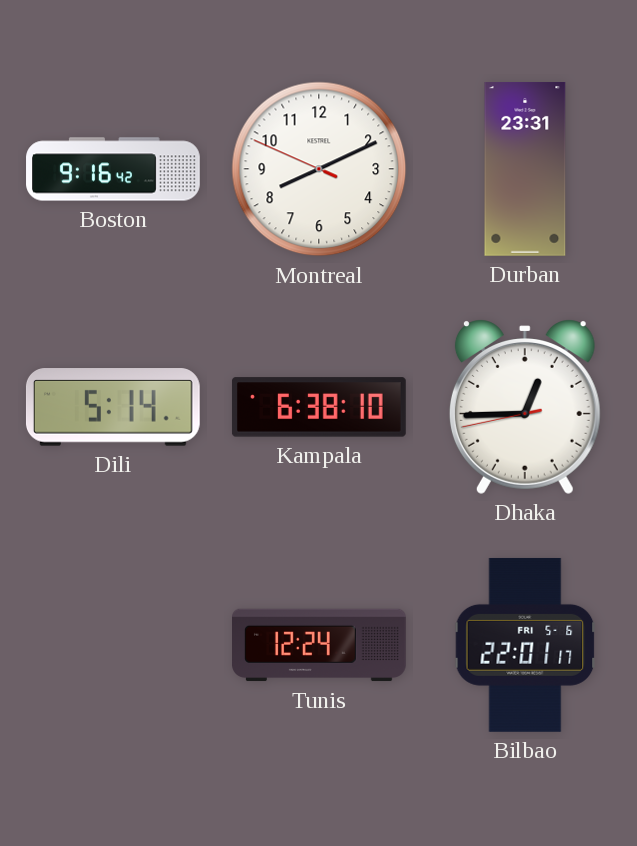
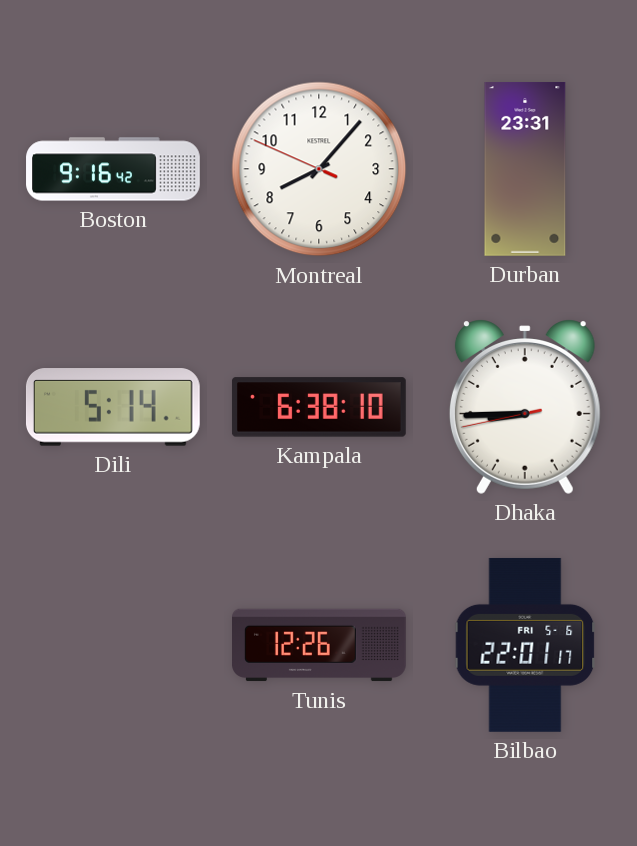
Montreal: 8:10 -> 8:06
Dhaka: 12:44 -> 8:44
Tunis: 12:24 -> 12:26
